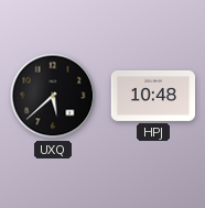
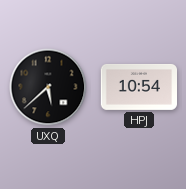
HPJ: 10:48 -> 10:54
